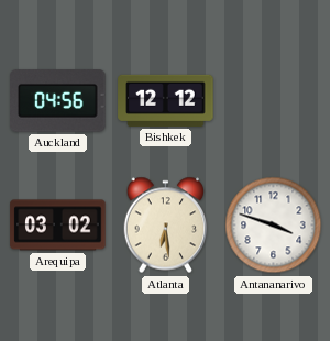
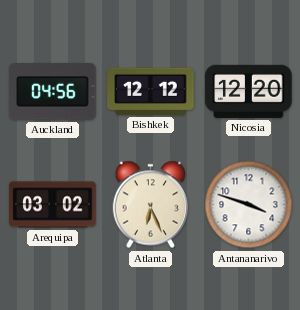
Nicosia: none -> 12:20
Atlanta: 6:29 -> 6:26
